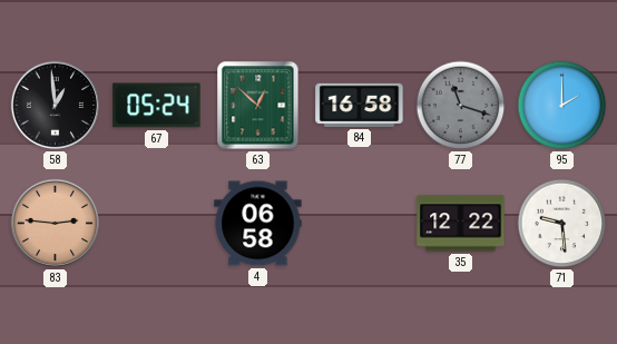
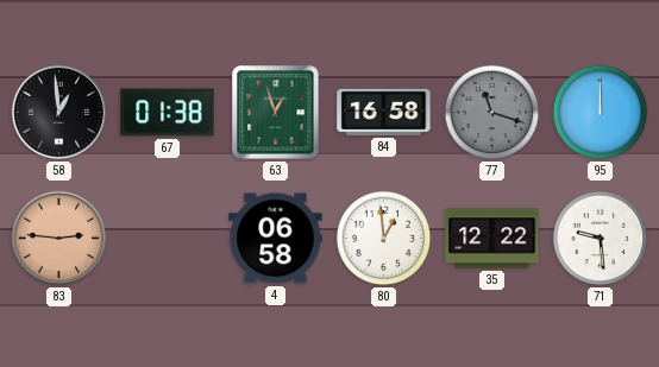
67: 05:24 -> 01:38
63: 12:52 -> 12:57
95: 2:00 -> 12:00
80: none -> 12:59
